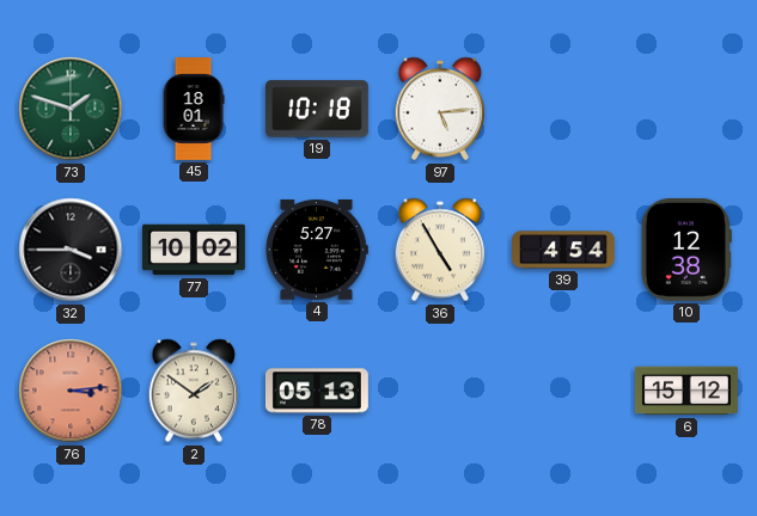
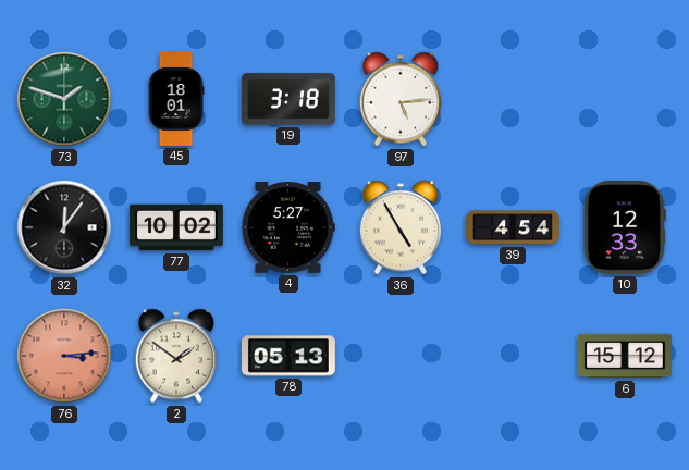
19: 10:18 -> 3:18
32: 3:45 -> 12:06
10: 12:38 -> 12:33
